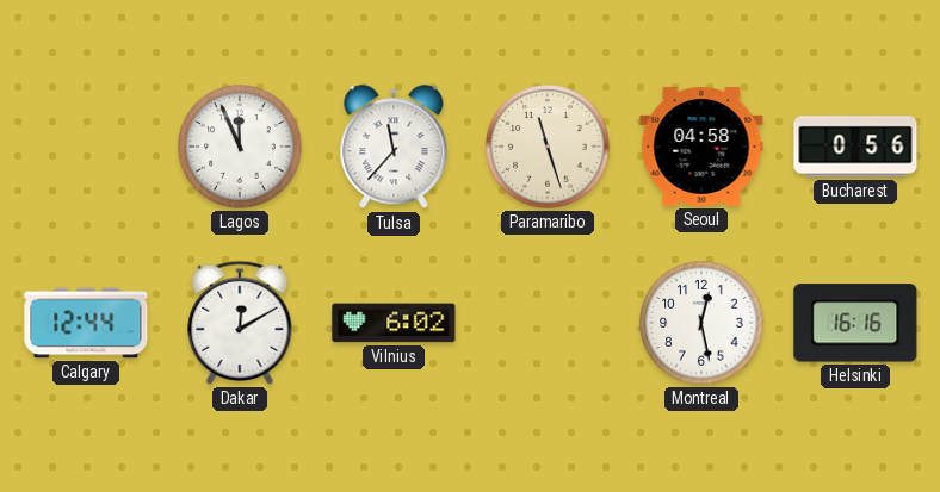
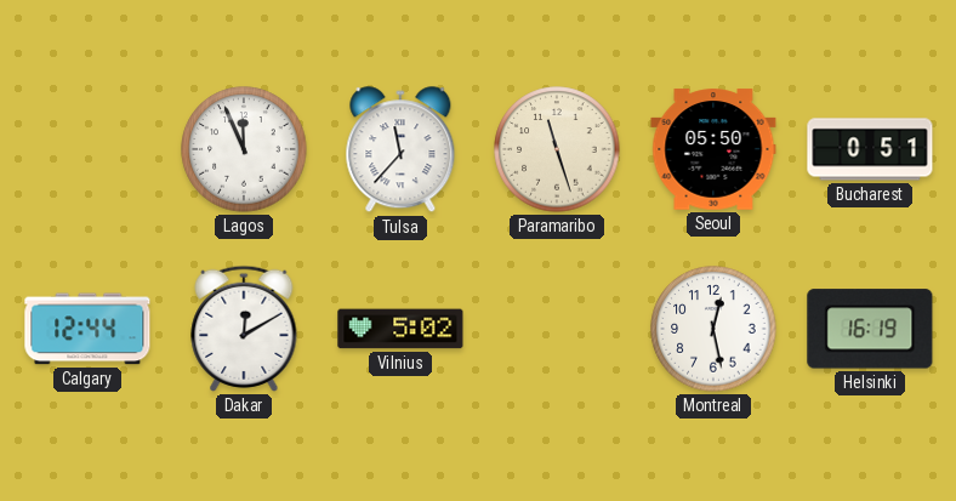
Seoul: 04:58 -> 05:50
Bucharest: 0:56 -> 0:51
Vilnius: 6:02 -> 5:02
Helsinki: 16:16 -> 16:19
